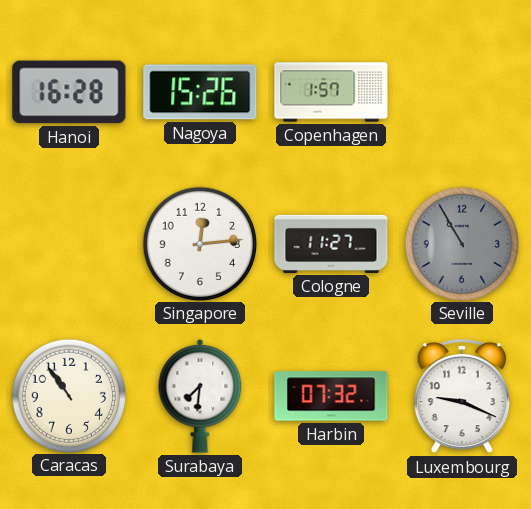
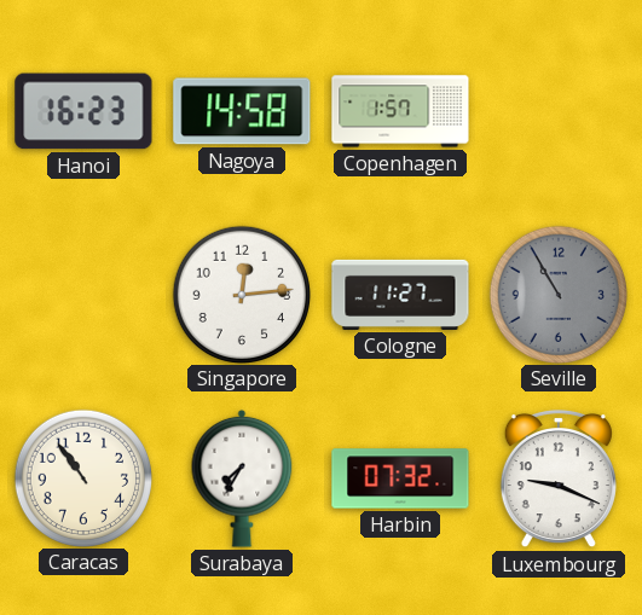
Hanoi: 16:28 -> 16:23
Nagoya: 15:26 -> 14:58
Surabaya: 7:31 -> 7:35
